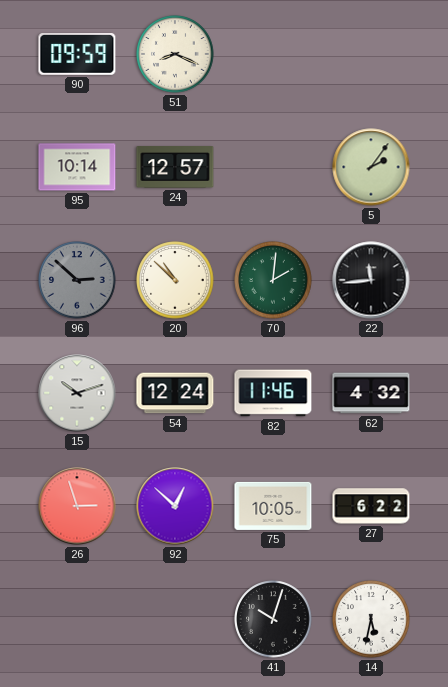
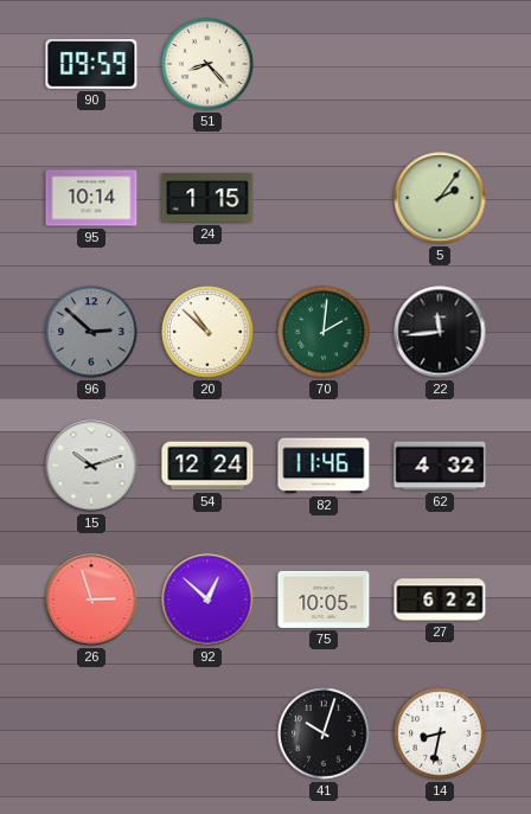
51: 8:19 -> 8:23
24: 12:57 -> 1:15
14: 5:32 -> 8:32
